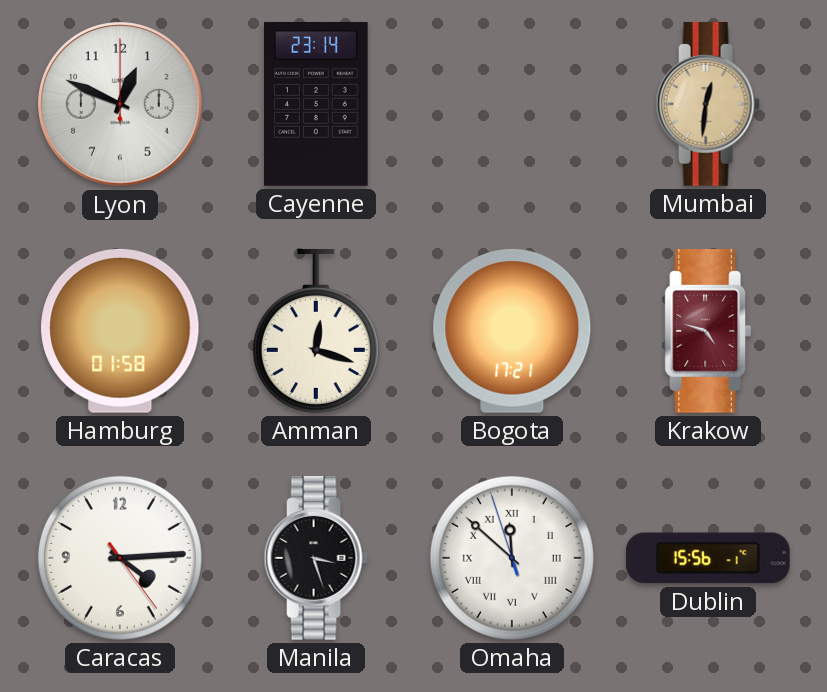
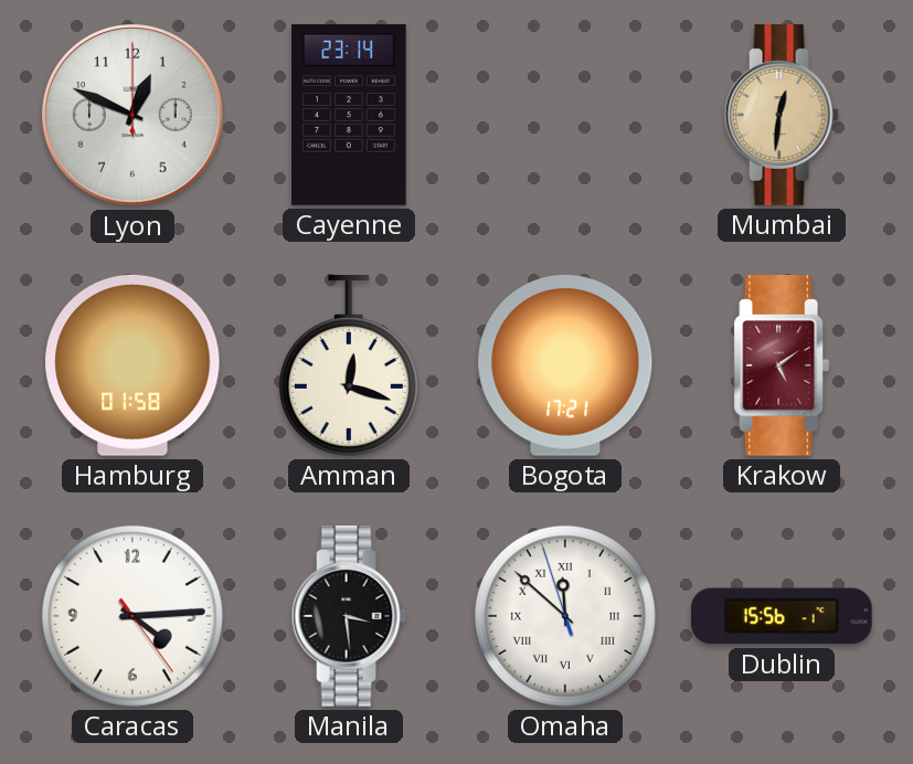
Krakow: 4:48 -> 5:09
Manila: 3:27 -> 3:29
